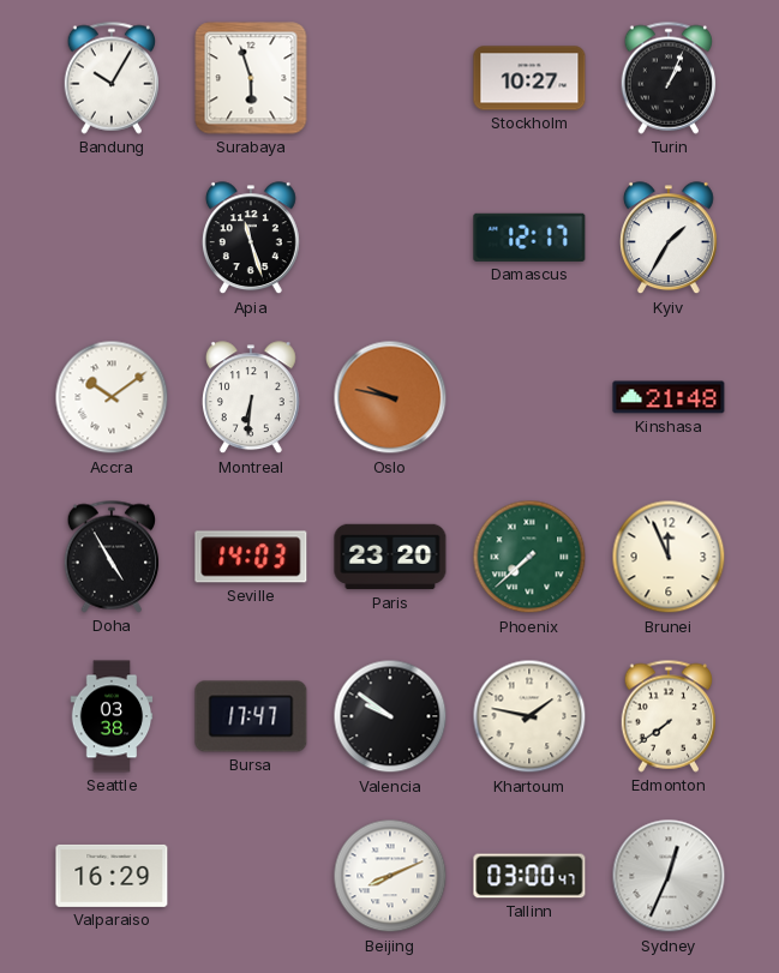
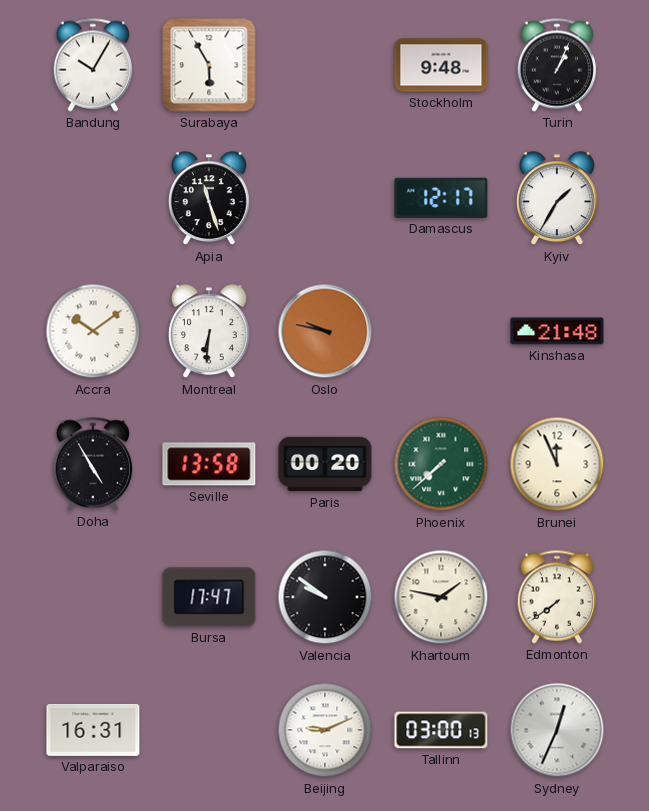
Surabaya: 5:57 -> 5:55
Stockholm: 10:27 -> 9:48
Seville: 14:03 -> 13:58
Paris: 23:20 -> 00:20
Seattle: 03:38 -> none
Valparaiso: 16:29 -> 16:31
Beijing: 8:11 -> 9:11
Tallinn: 03:00:47 -> 03:00:13
